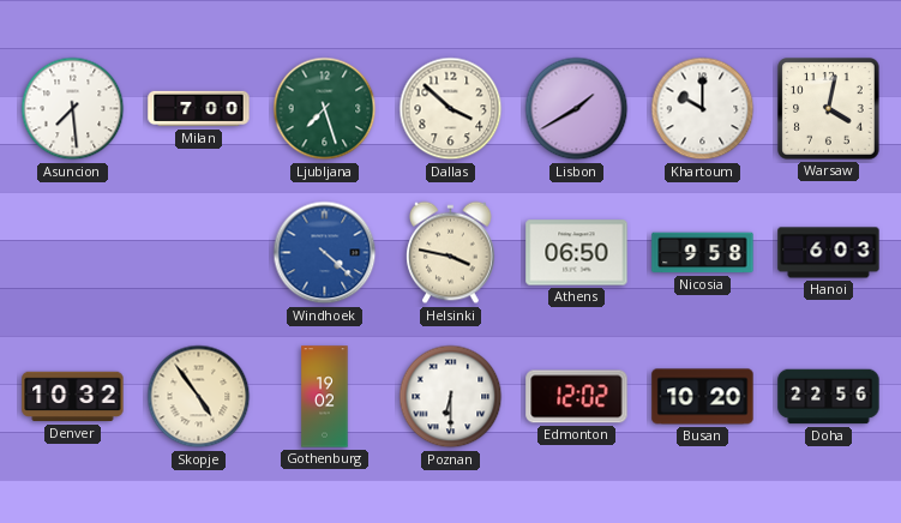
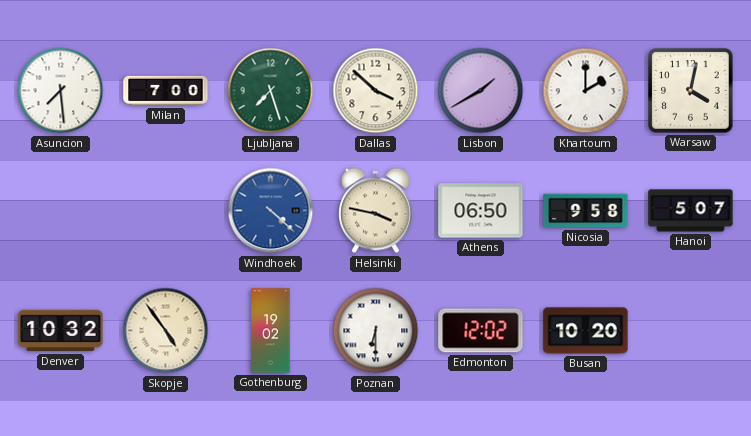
Khartoum: 10:00 -> 2:00
Hanoi: 6:03 -> 5:07
Doha: 22:56 -> none
